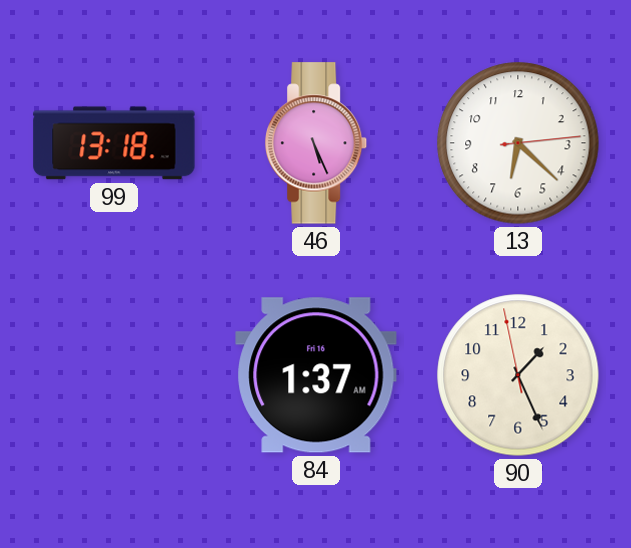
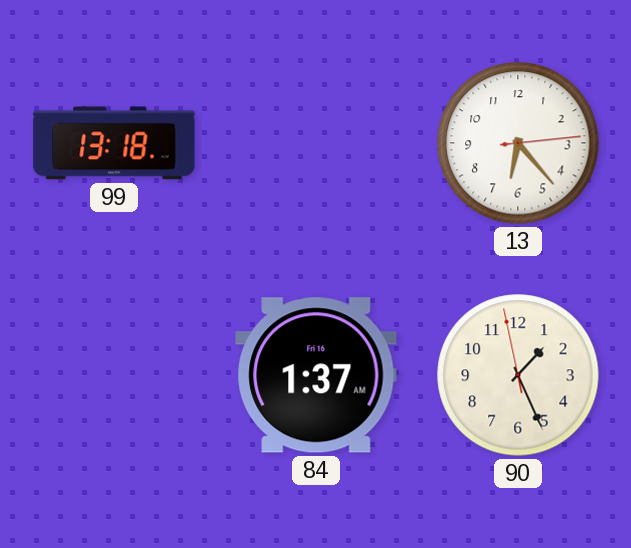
46: 5:26 -> none
13: 6:22 -> 6:23
